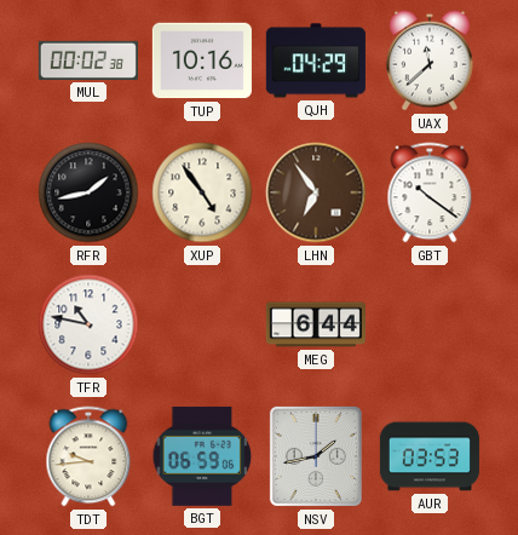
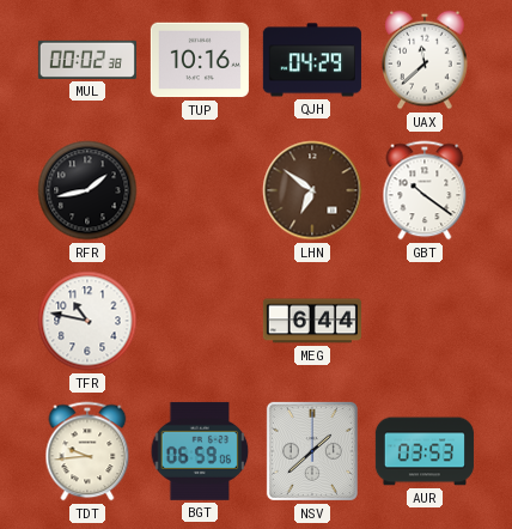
XUP: 4:54 -> none
LHN: 6:54 -> 6:51
NSV: 1:43 -> 1:38
